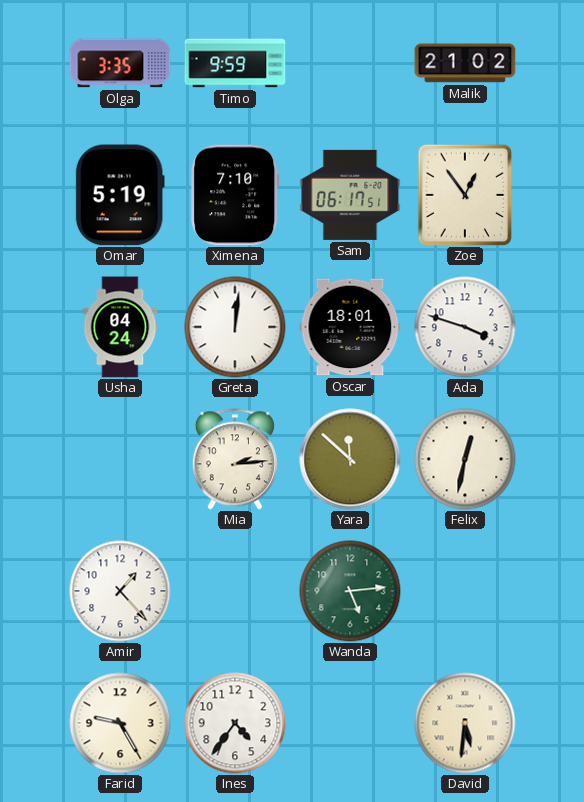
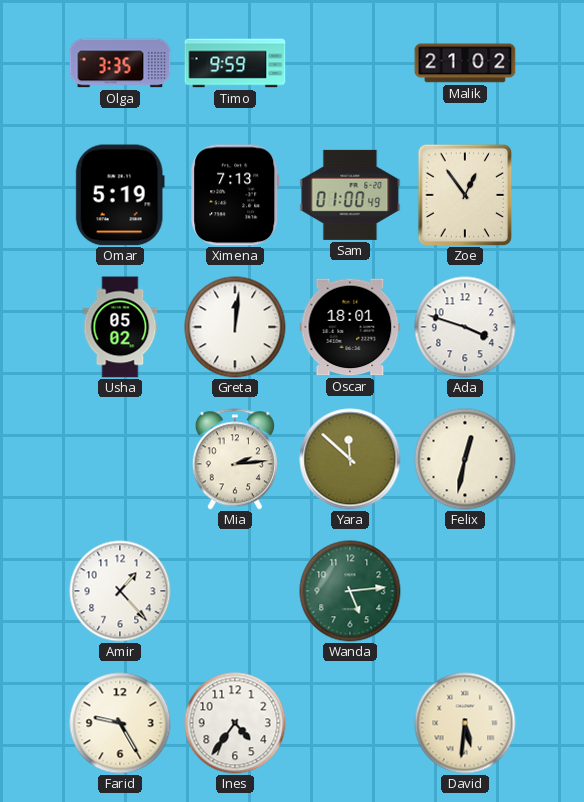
Ximena: 7:10 -> 7:13
Sam: 06:17 -> 01:00
Usha: 04:24 -> 05:02
